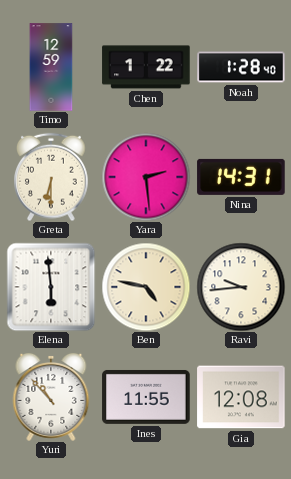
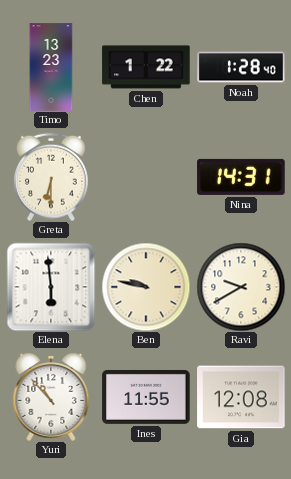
Timo: 12:59 -> 13:23
Yara: 2:29 -> none
Ben: 4:47 -> 9:47
Ravi: 9:44 -> 9:40
